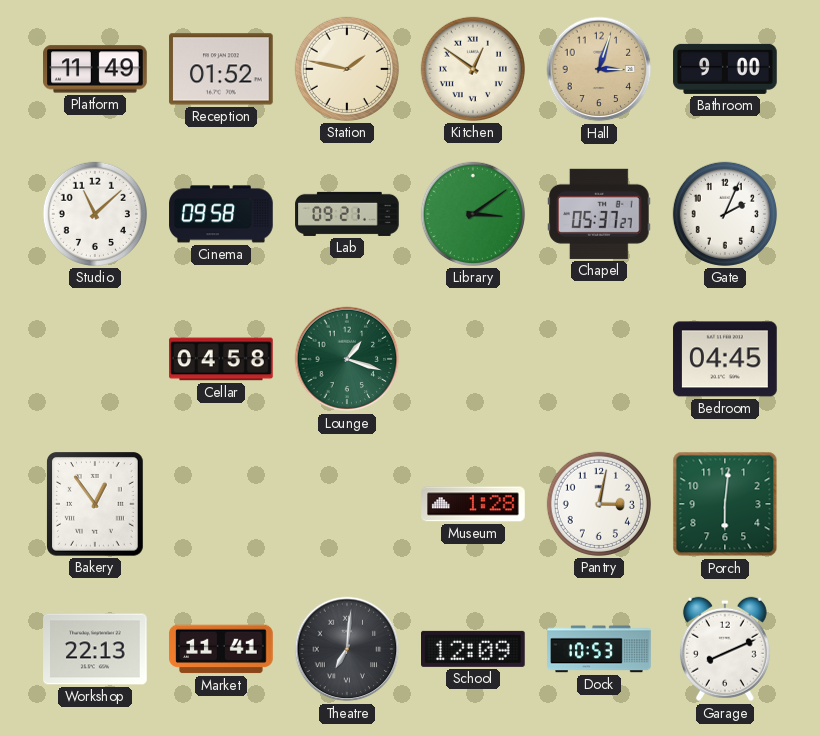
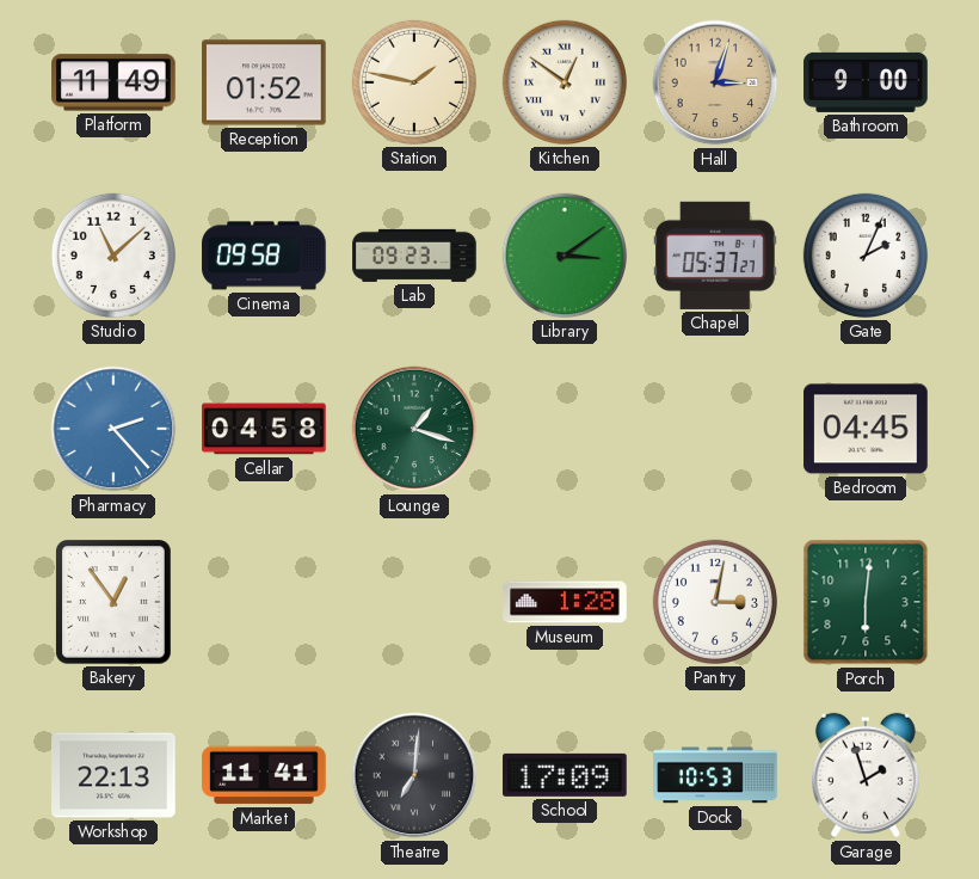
Lab: 09:21 -> 09:23
Pharmacy: none -> 2:23
School: 12:09 -> 17:09
Garage: 8:11 -> 1:57
